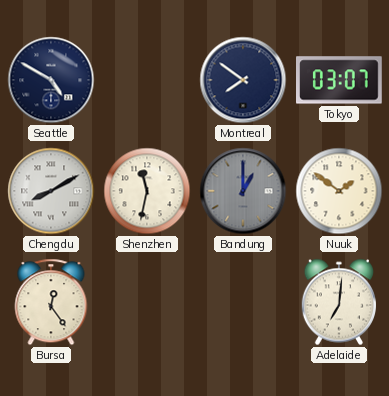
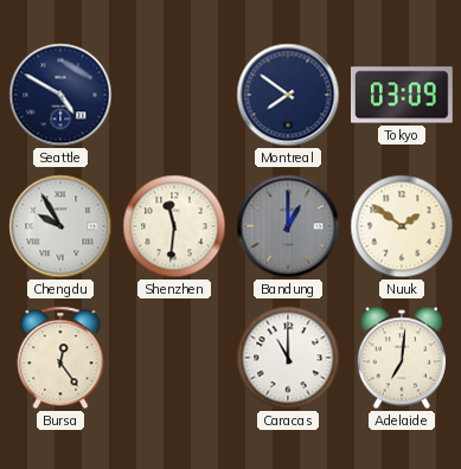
Tokyo: 03:07 -> 03:09
Chengdu: 8:10 -> 9:55
Shenzhen: 11:32 -> 11:31
Caracas: none -> 11:00
